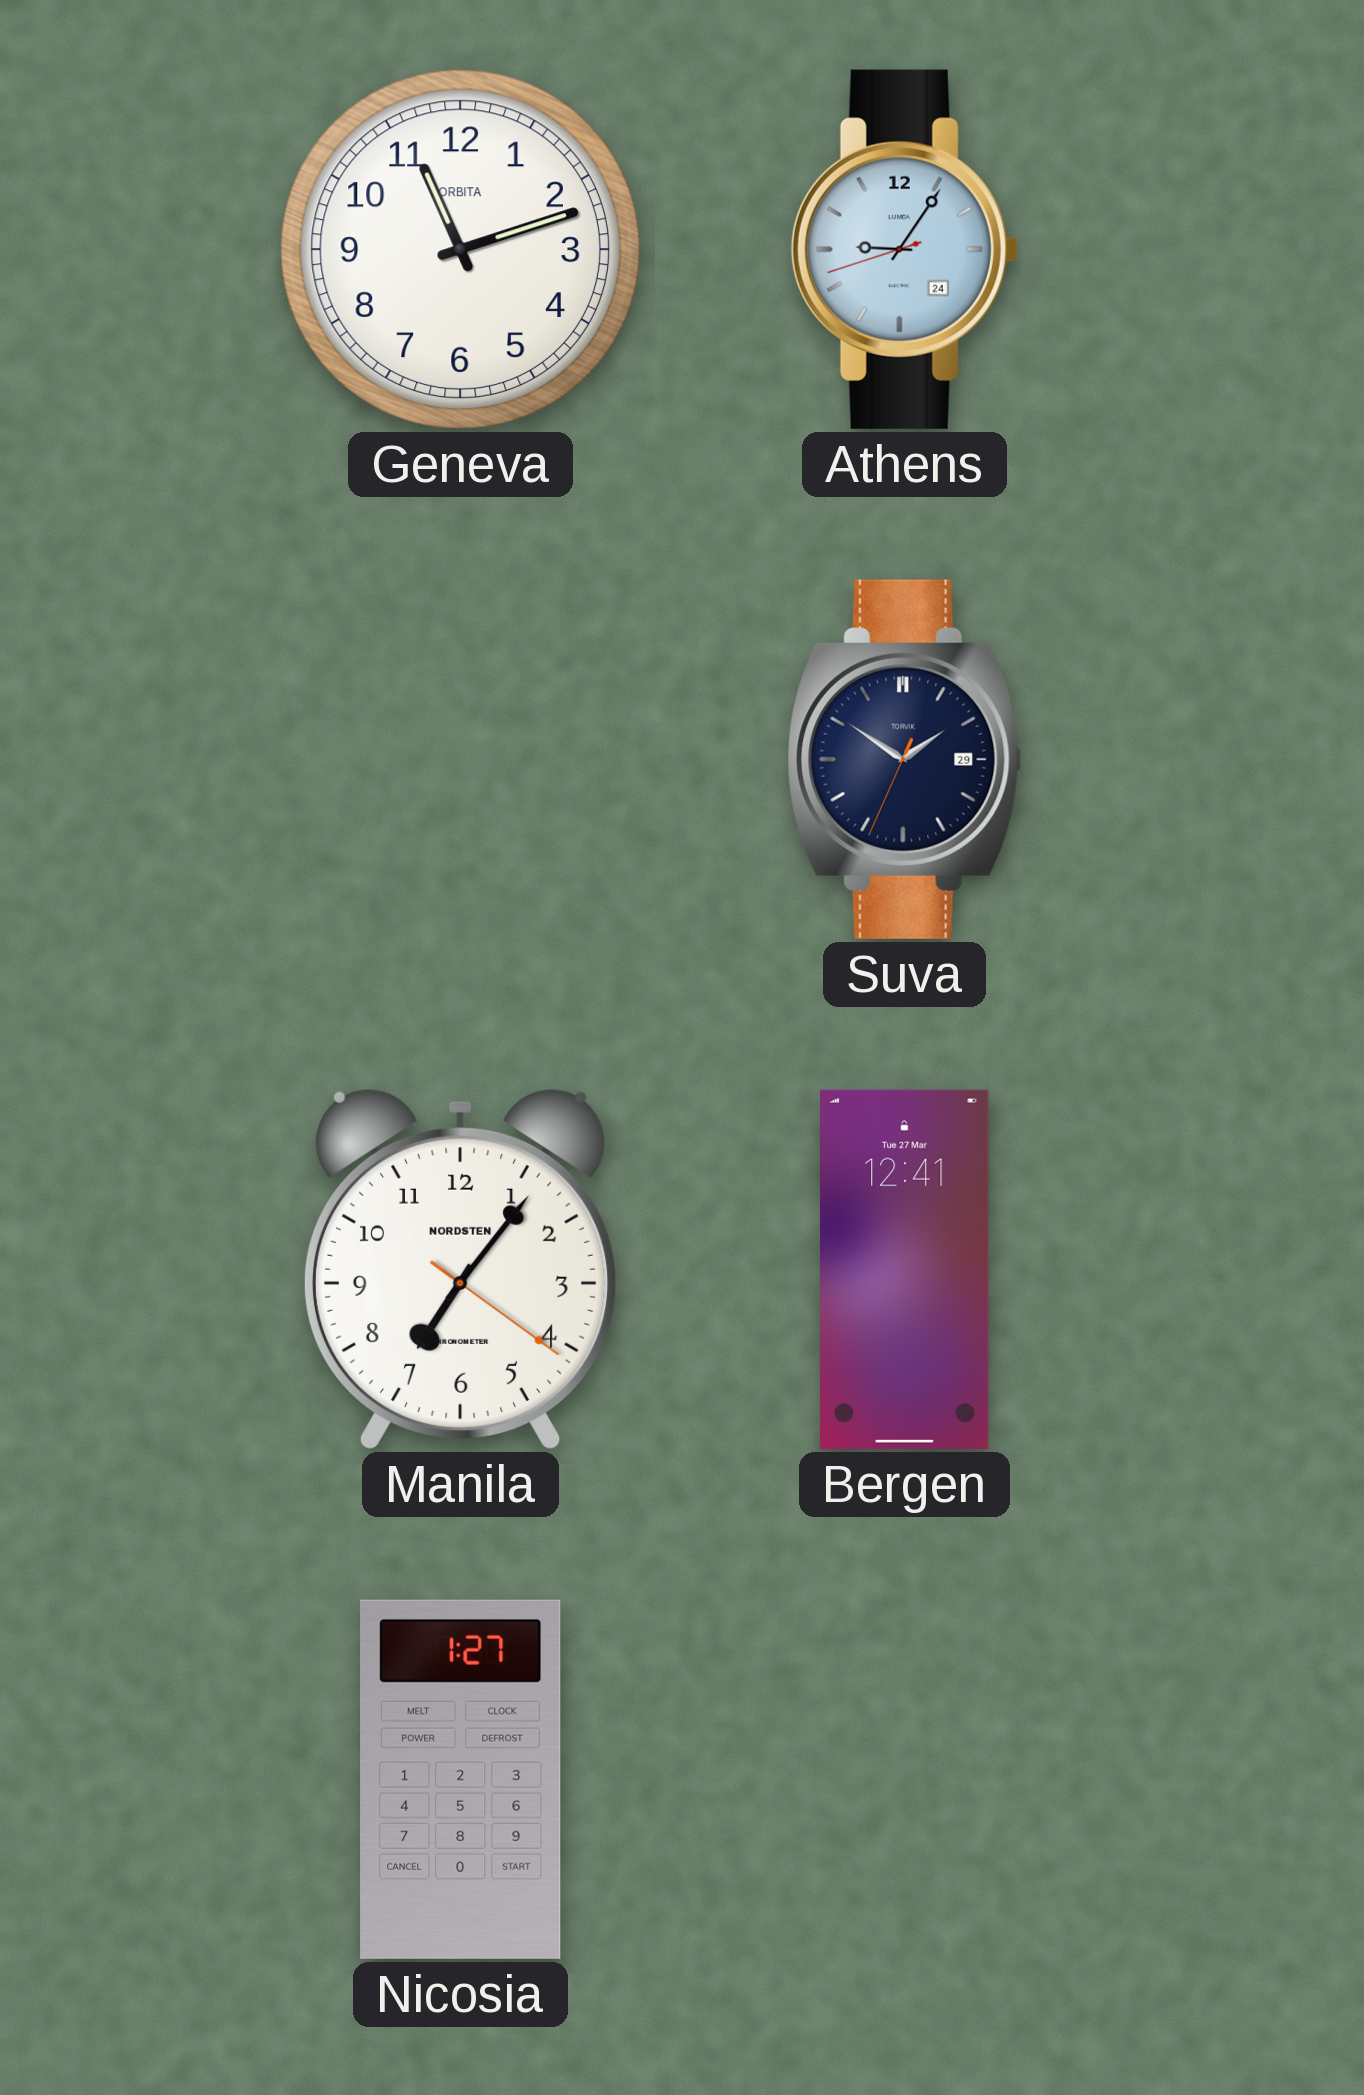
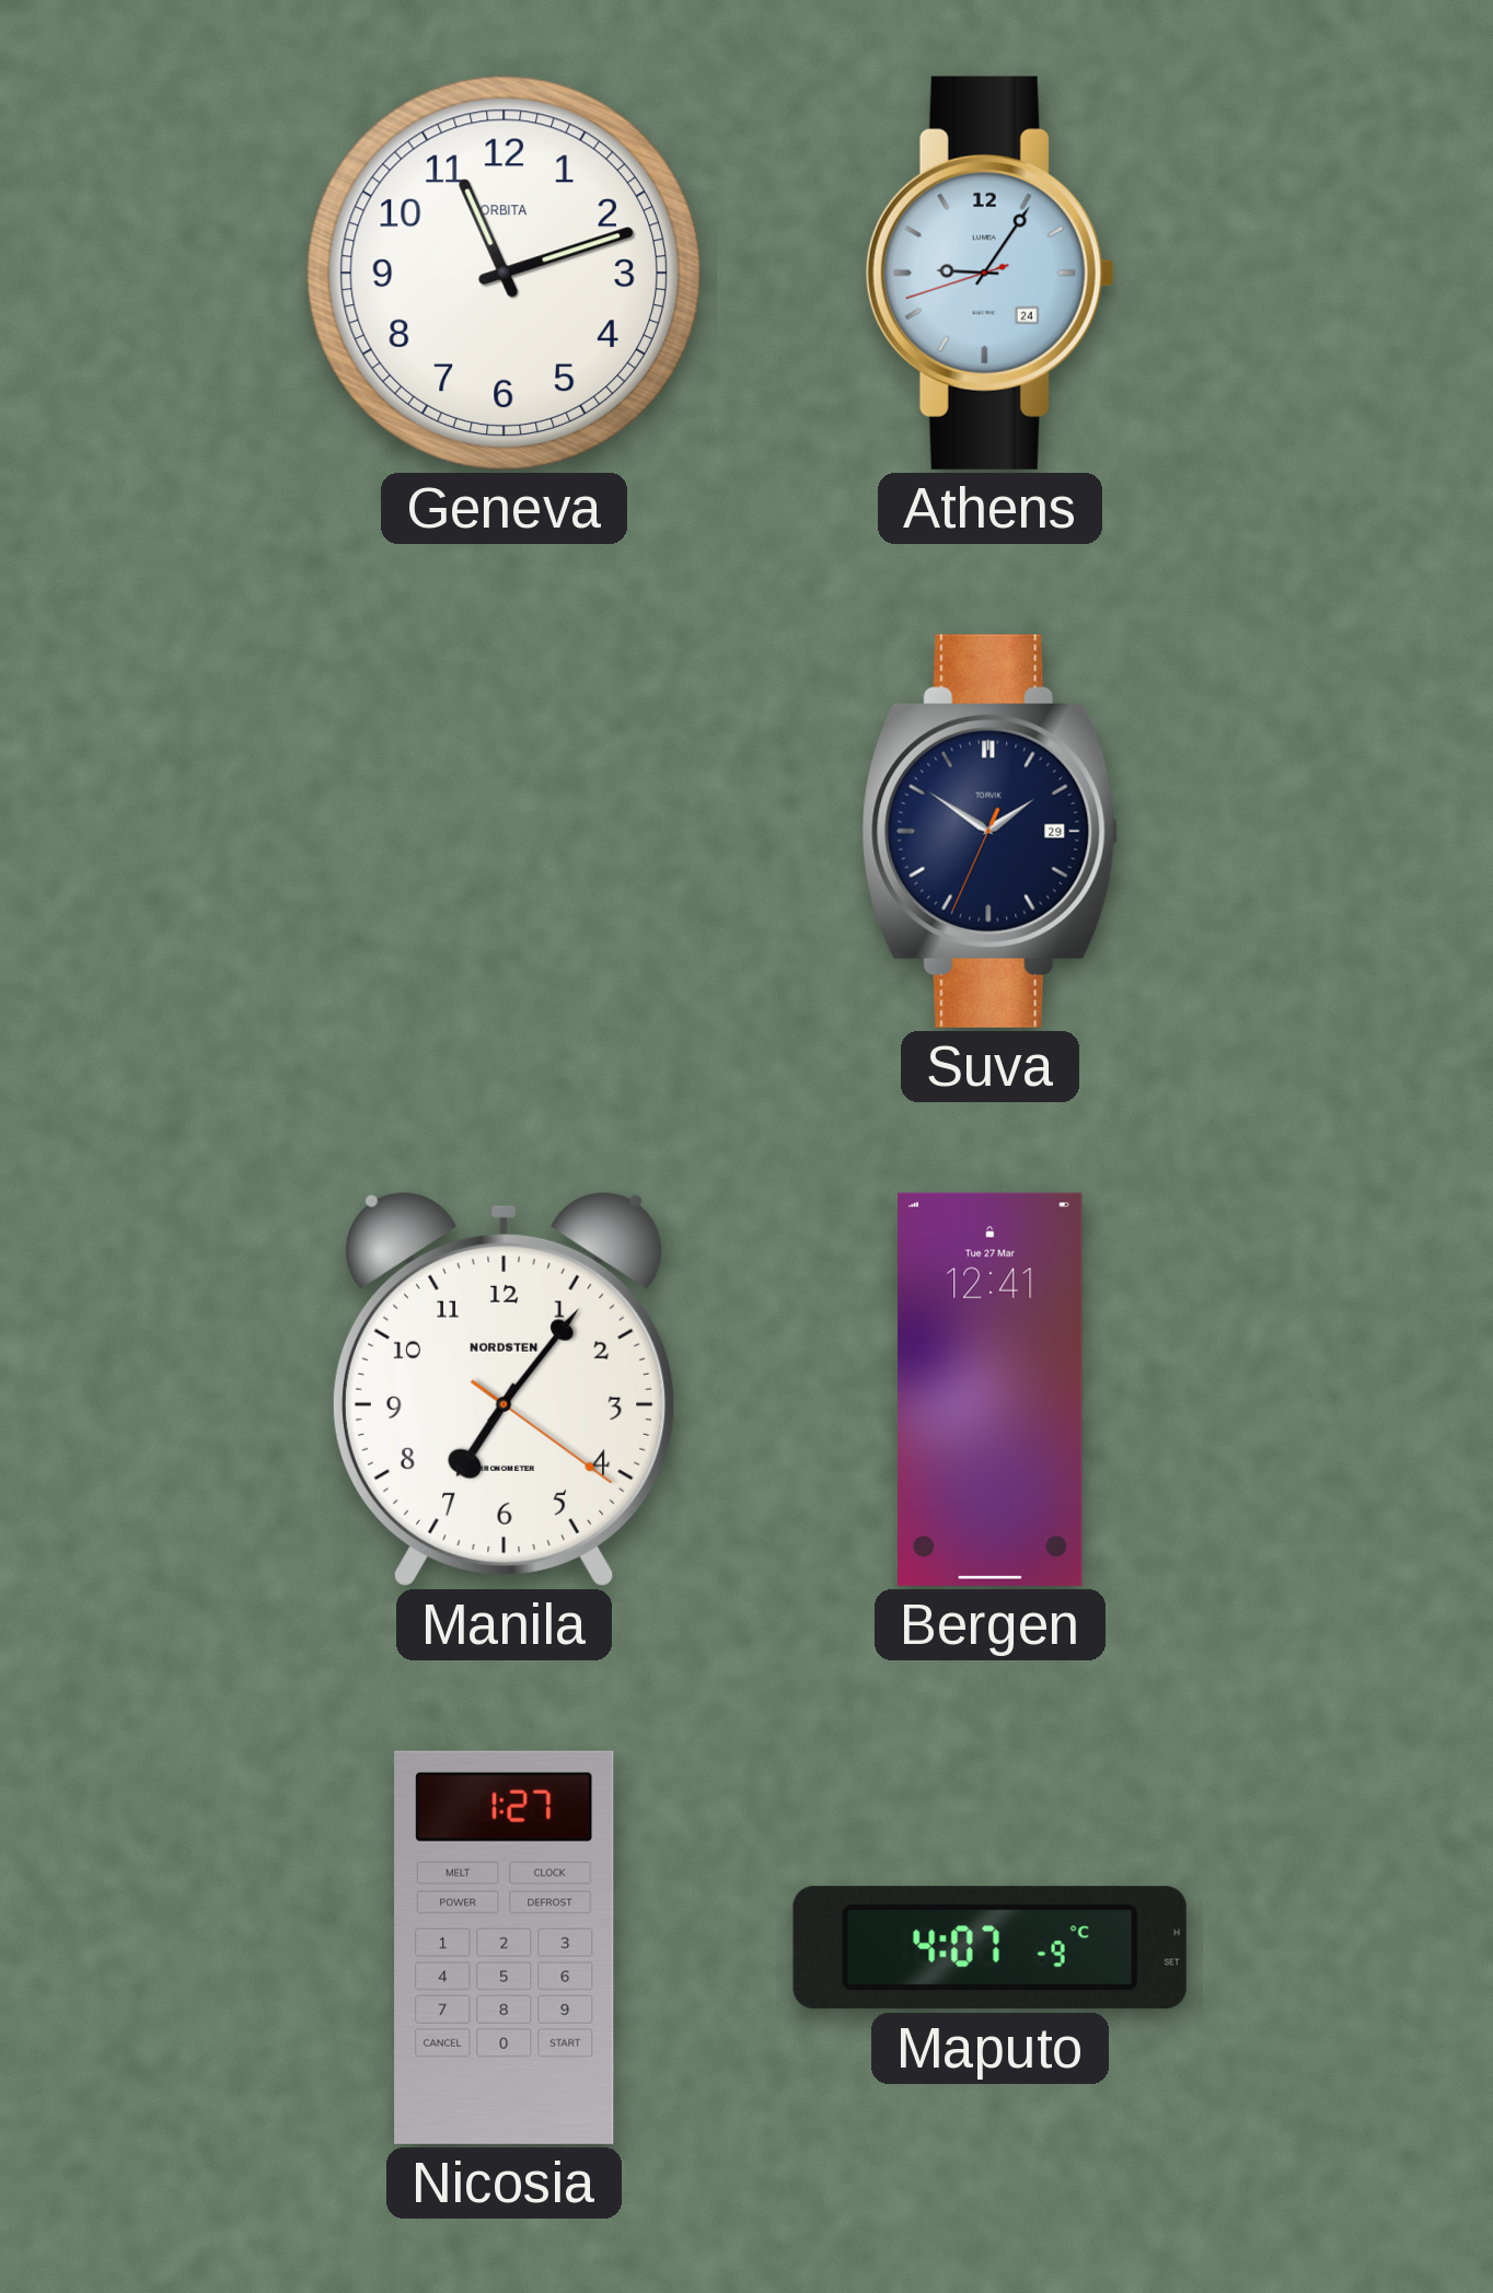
Maputo: none -> 4:07
